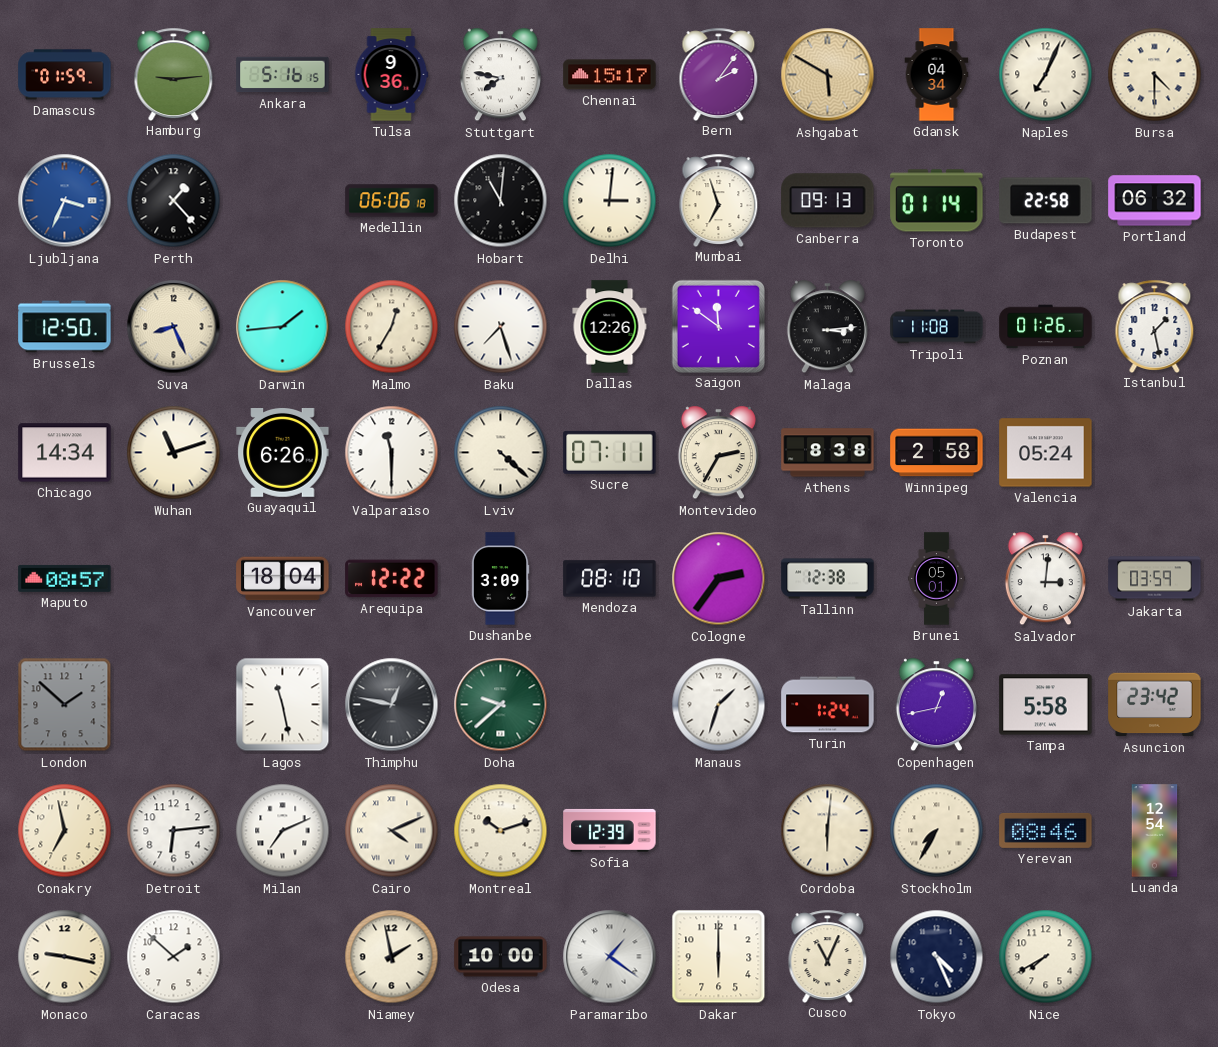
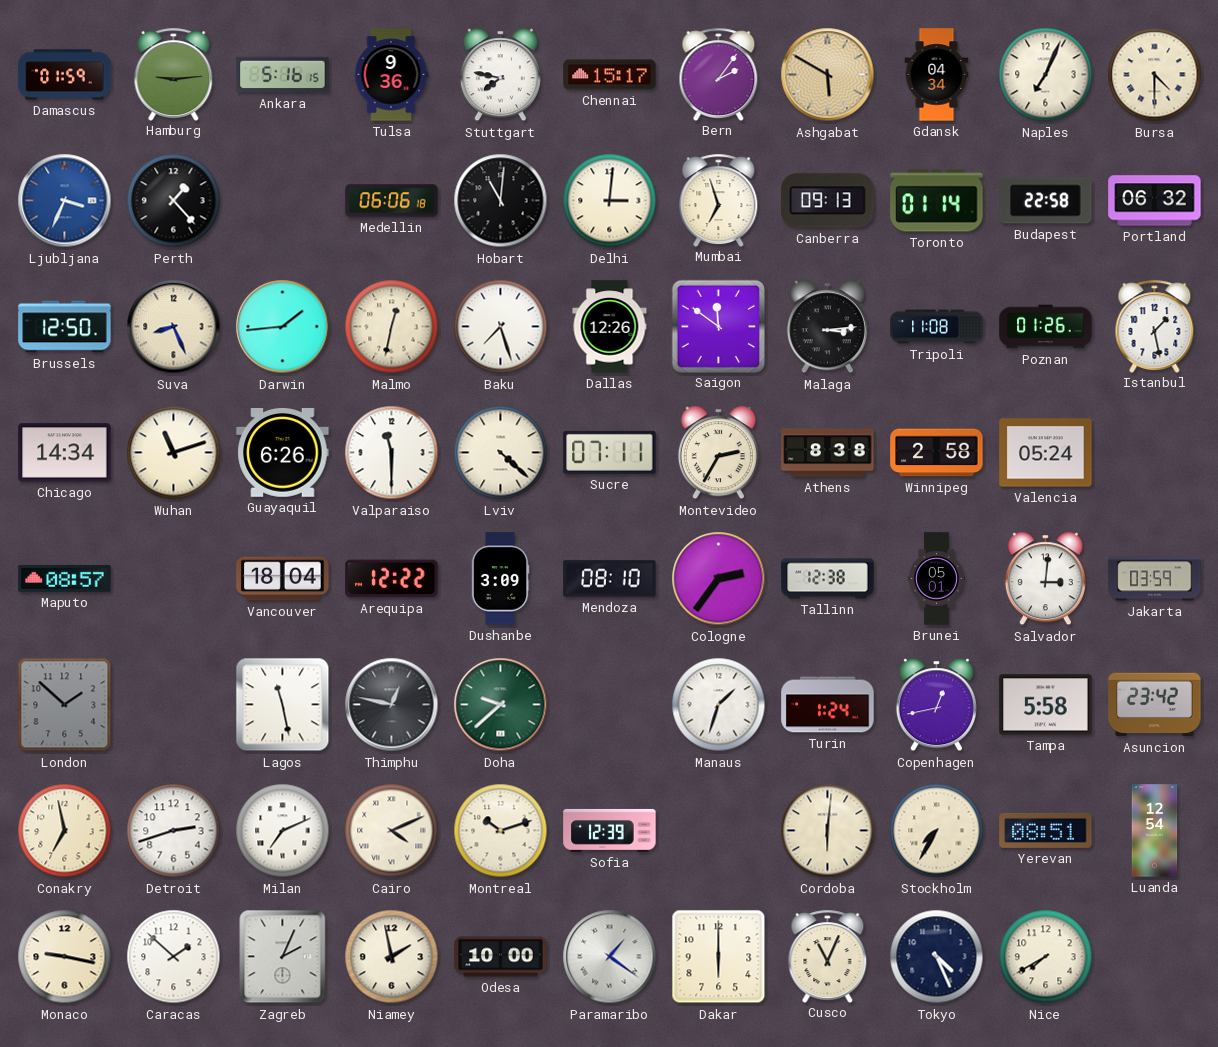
Malmo: 12:35 -> 12:32
Detroit: 6:14 -> 2:42
Yerevan: 08:46 -> 08:51
Zagreb: none -> 2:04
